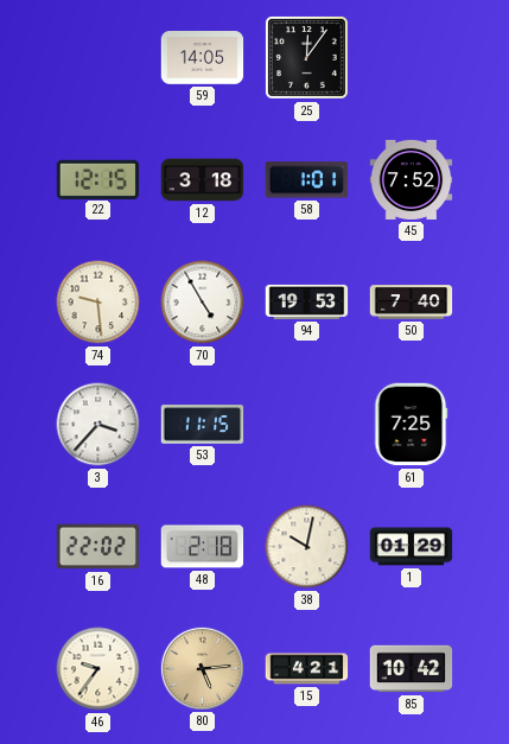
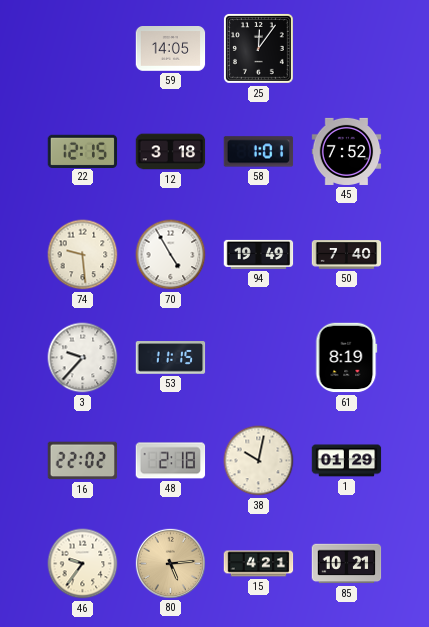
94: 19:53 -> 19:49
3: 3:37 -> 9:37
61: 7:25 -> 8:19
85: 10:42 -> 10:21
